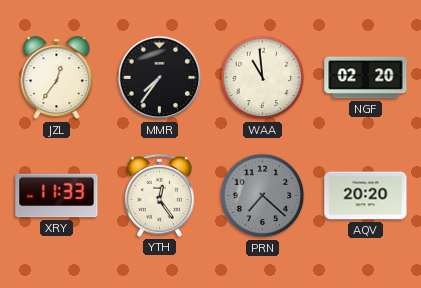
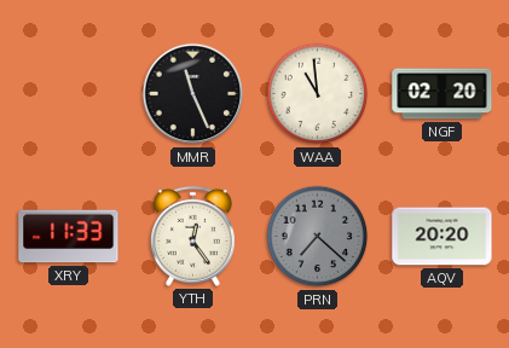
JZL: 12:36 -> none
MMR: 7:36 -> 11:26
